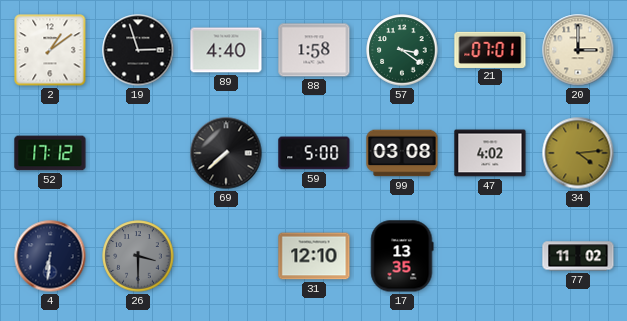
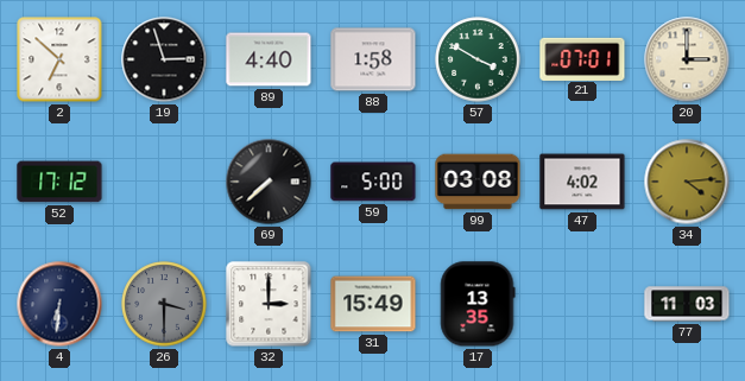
2: 1:09 -> 6:52
57: 3:21 -> 3:50
32: none -> 3:00
31: 12:10 -> 15:49
77: 11:02 -> 11:03
